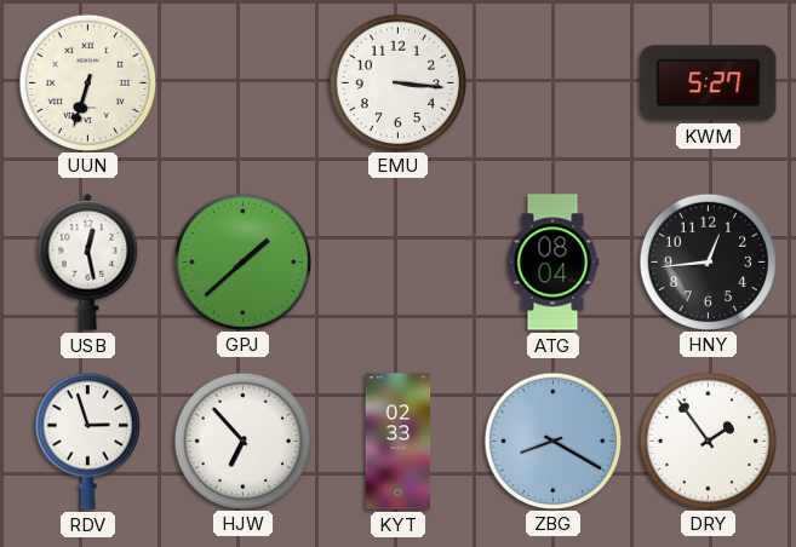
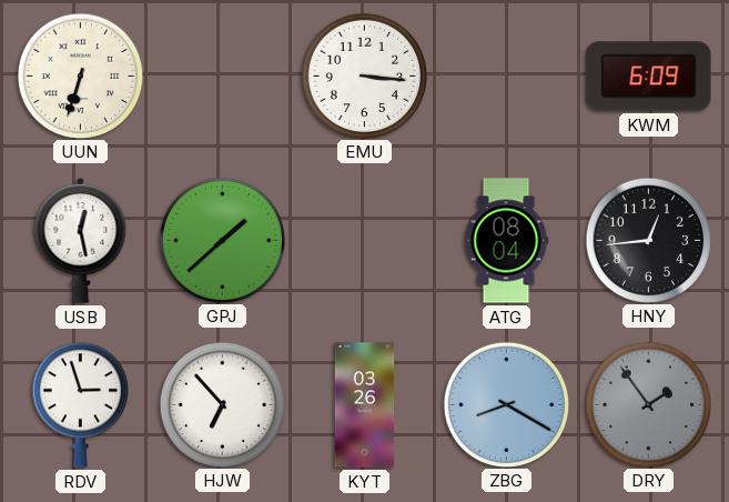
KWM: 5:27 -> 6:09
KYT: 02:33 -> 03:26
DRY dial: white -> grey
